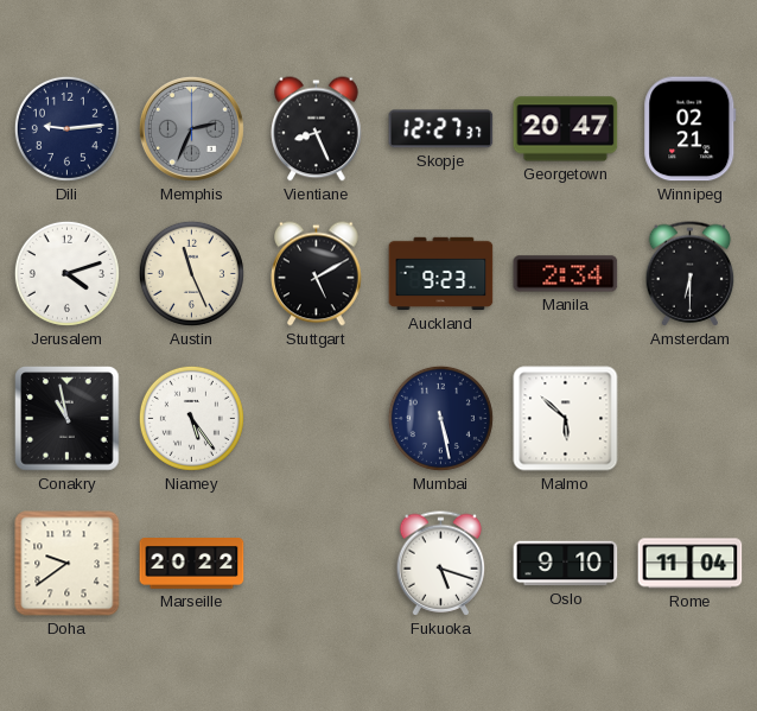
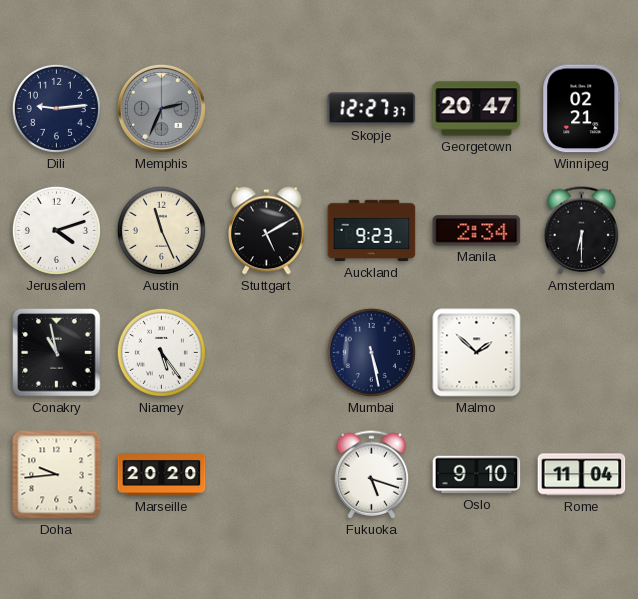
Vientiane: 8:26 -> none
Malmo: 5:52 -> 1:52
Doha: 9:39 -> 9:44
Marseille: 20:22 -> 20:20
